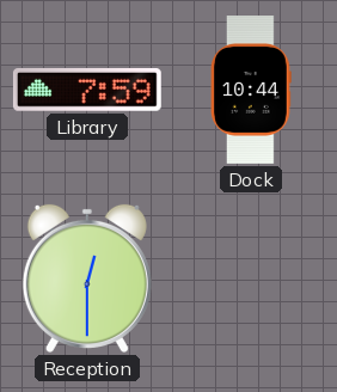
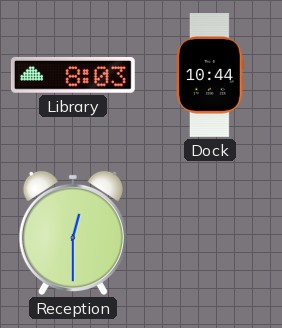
Library: 7:59 -> 8:03
